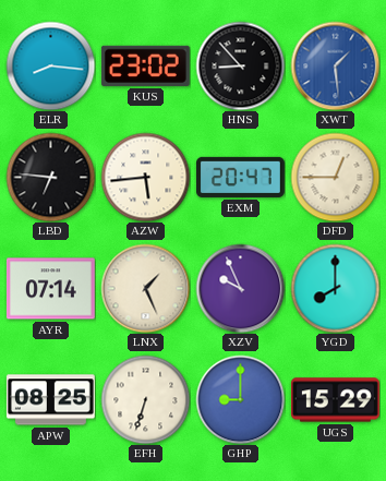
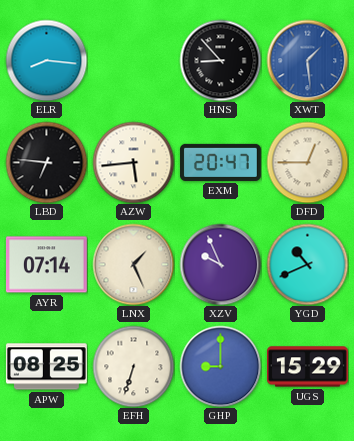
KUS: 23:02 -> none
YGD: 8:00 -> 10:41
